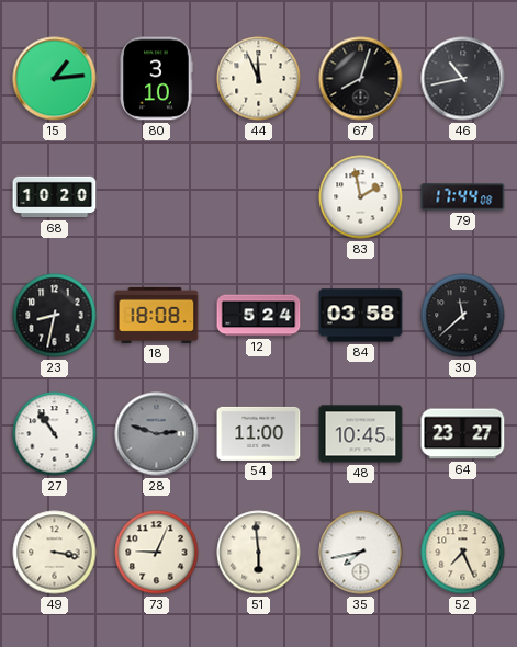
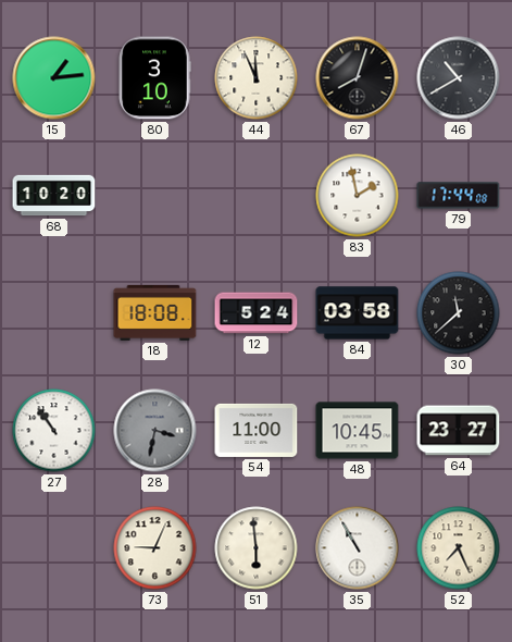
46: 10:43 -> 10:40
23: 8:32 -> none
28: 2:48 -> 3:32
49: 3:17 -> none
35: 7:43 -> 10:55
